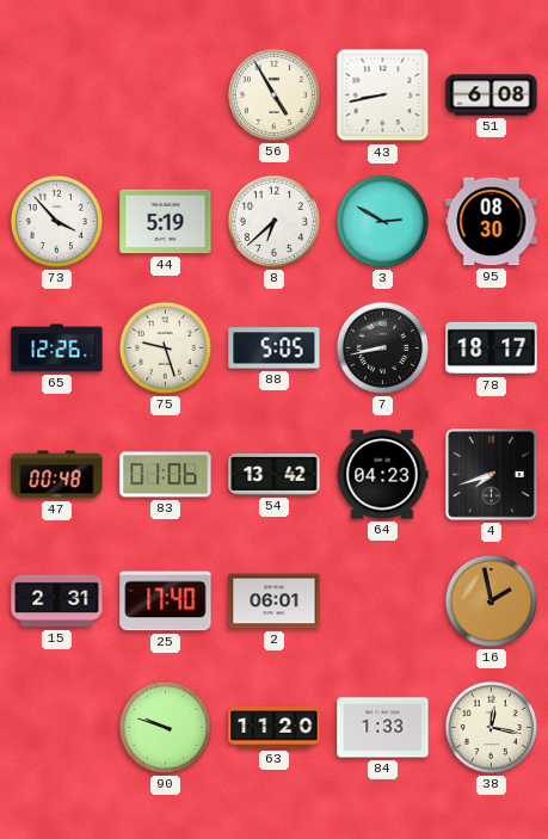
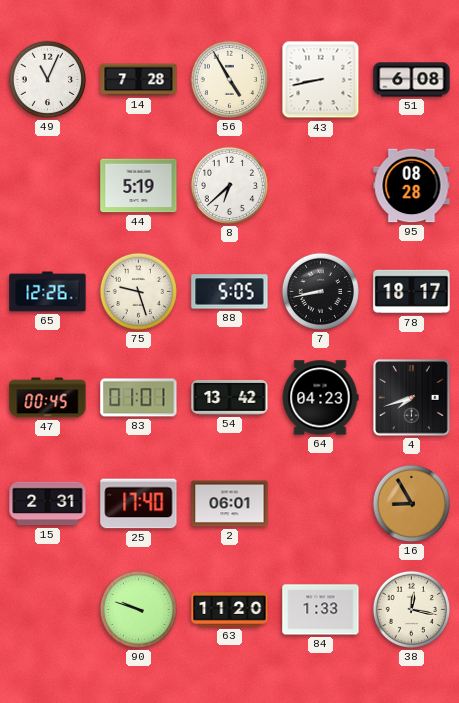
49: none -> 11:04
14: none -> 7:28
73: 3:53 -> none
3: 2:50 -> none
95: 08:30 -> 08:28
47: 00:48 -> 00:45
83: 01:06 -> 01:01
16: 1:58 -> 8:55
